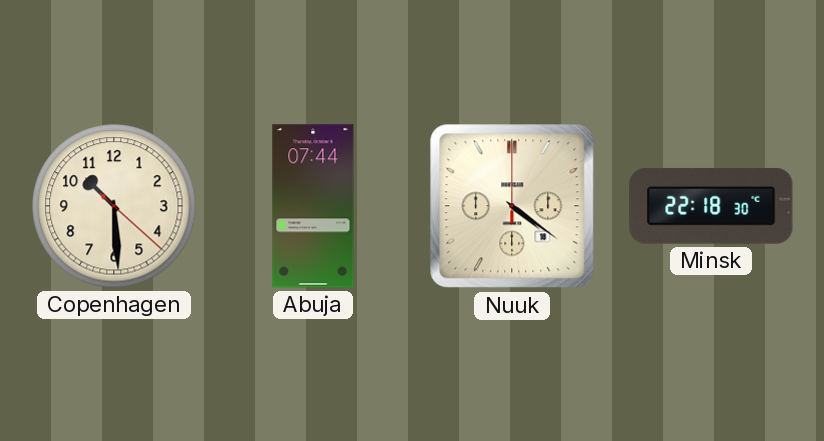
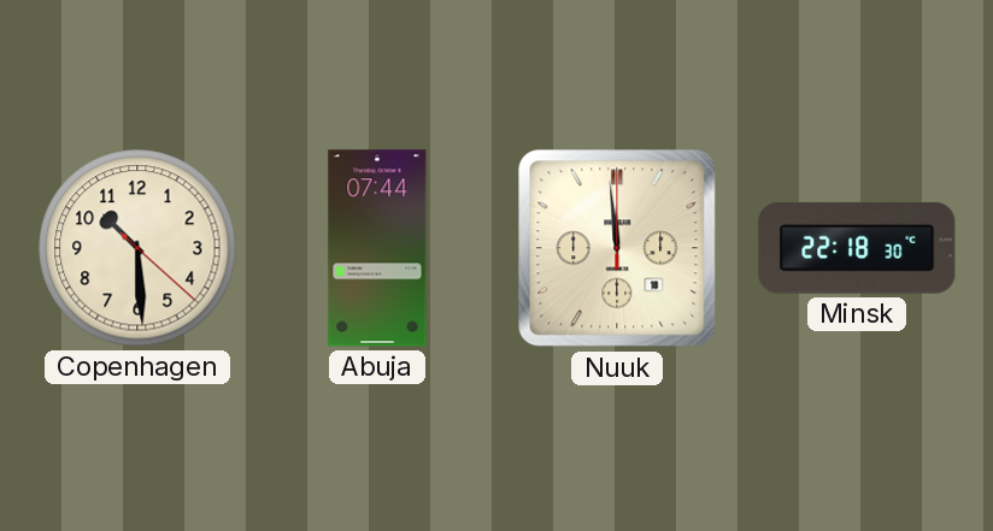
Nuuk: 4:21 -> 11:59
